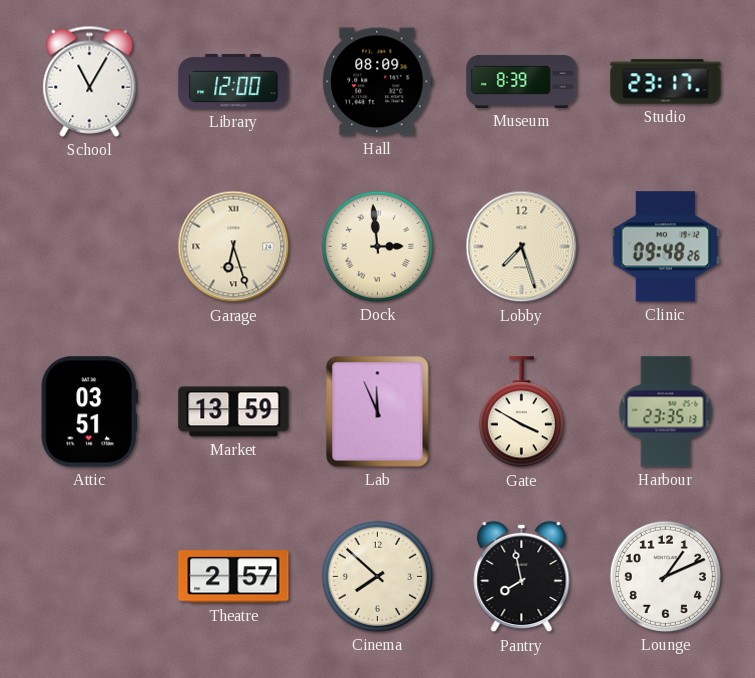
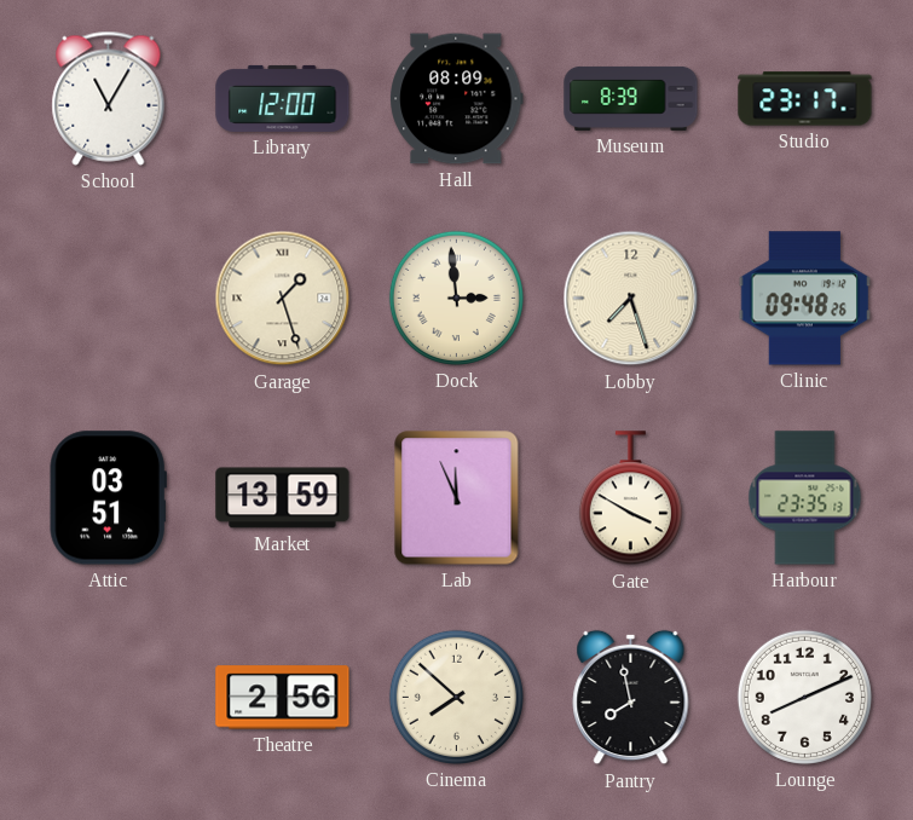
Garage: 6:27 -> 1:27
Theatre: 2:57 -> 2:56
Lounge: 1:11 -> 8:11
